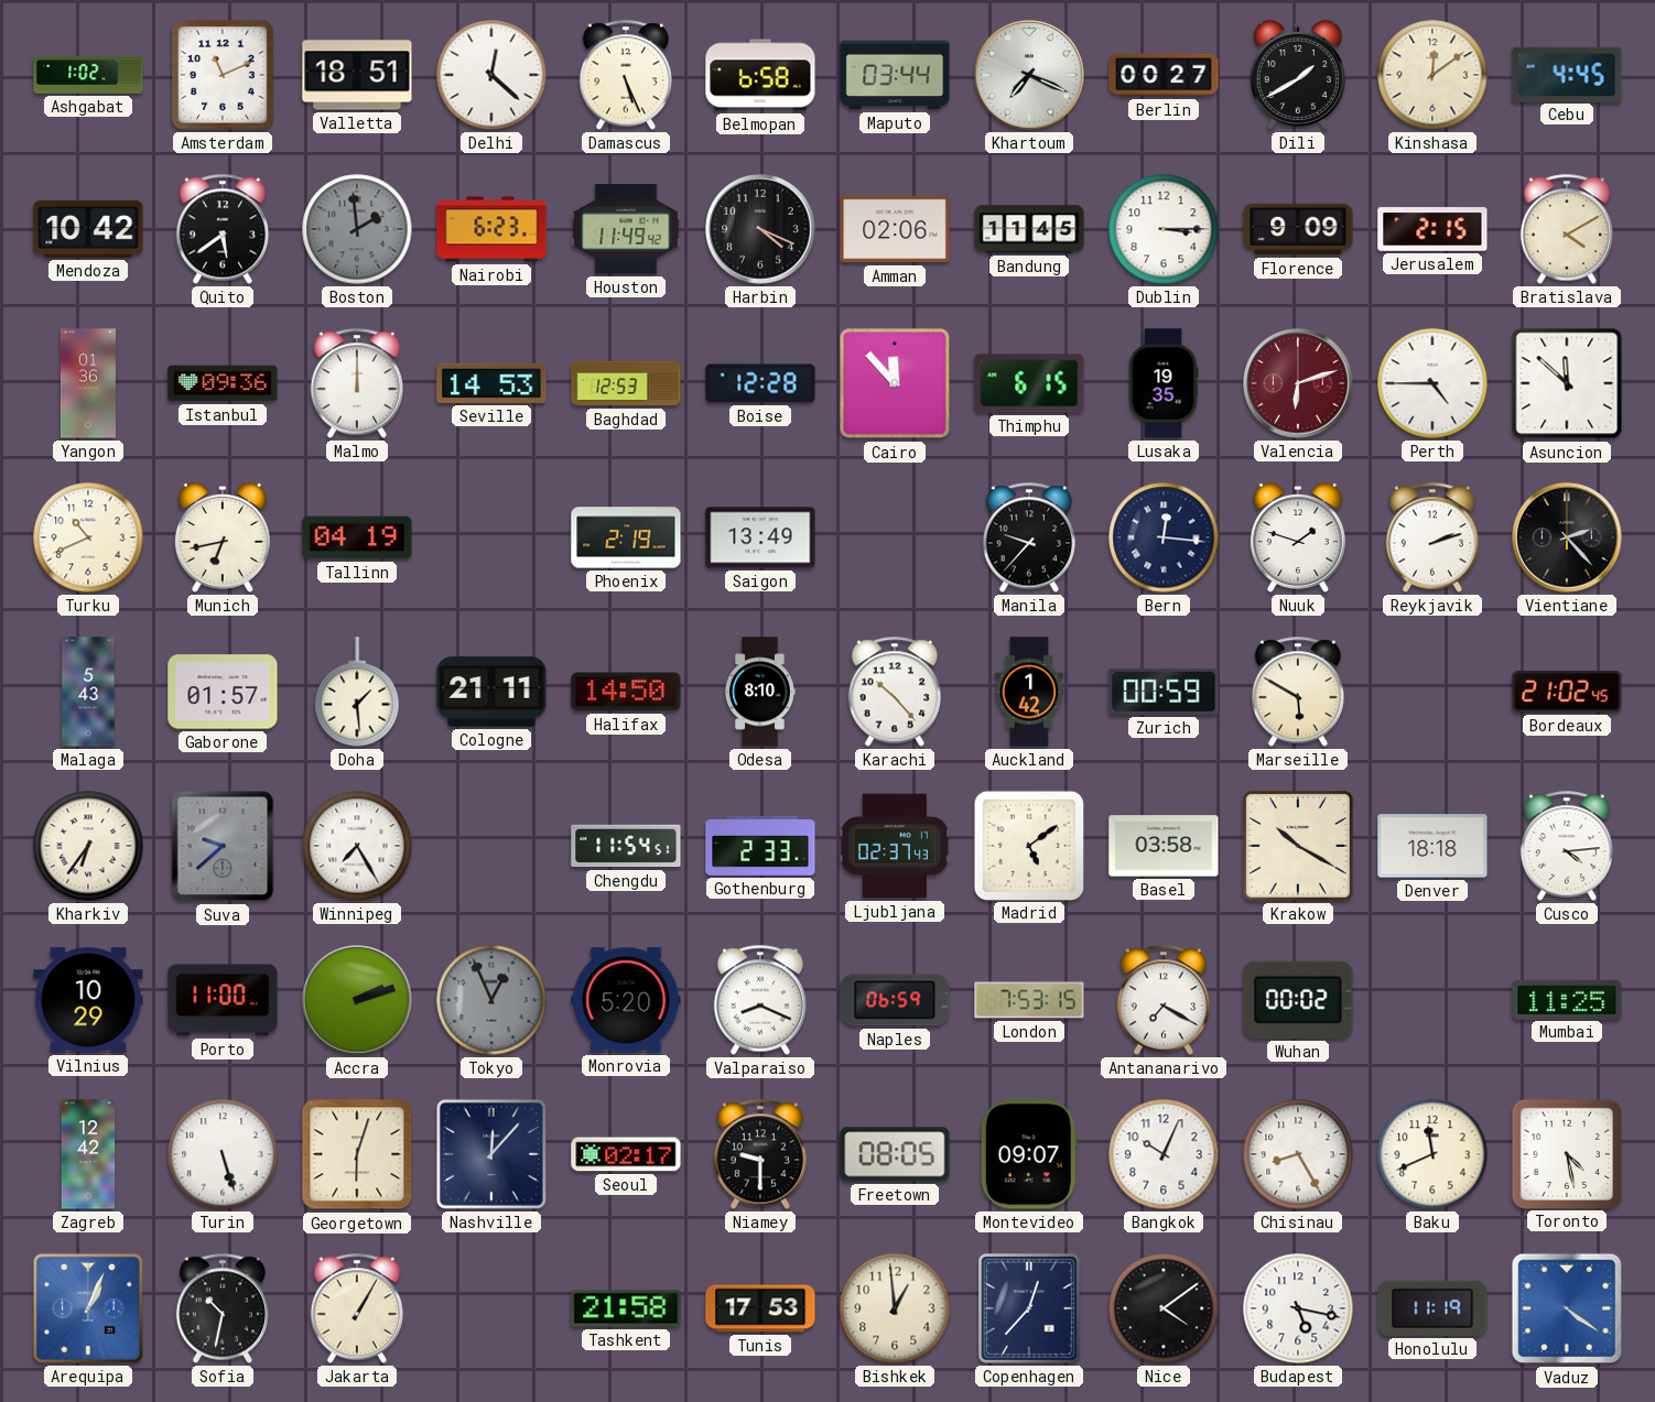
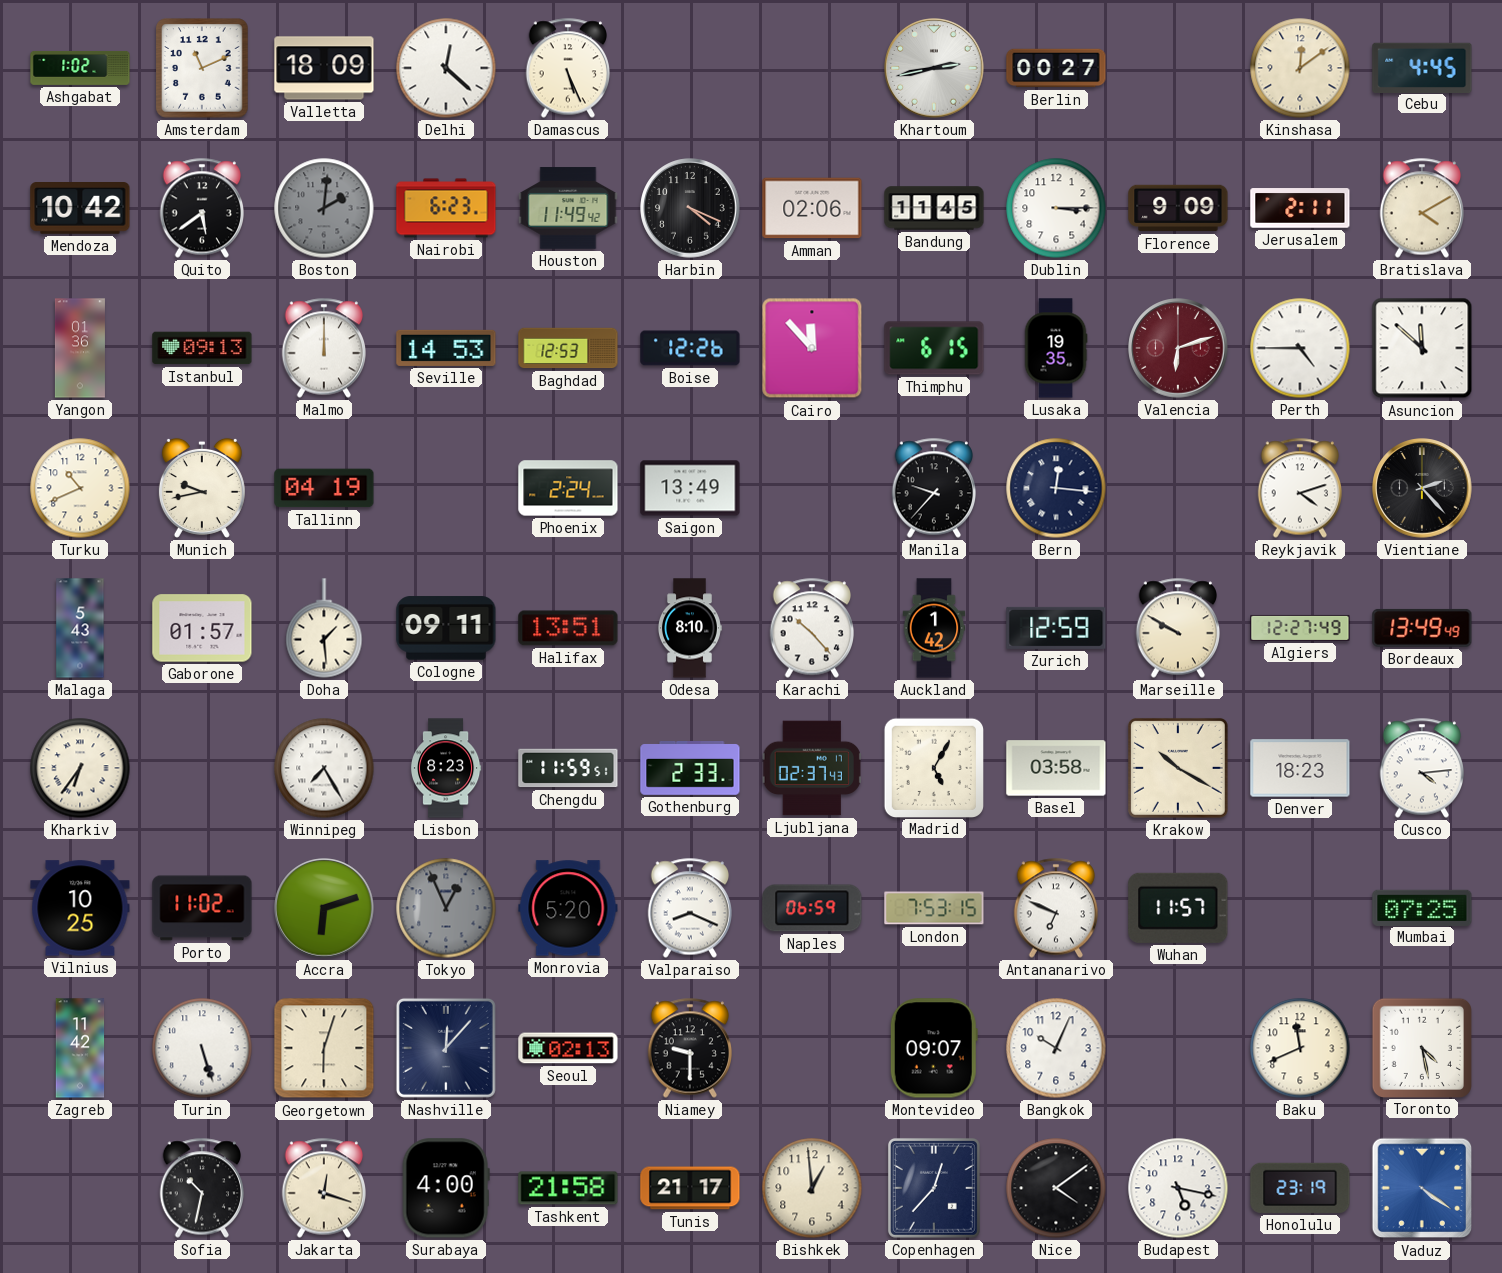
Valletta: 18:51 -> 18:09
Belmopan: 6:58 -> none
Maputo: 03:44 -> none
Khartoum: 7:19 -> 2:43
Dili: 1:40 -> none
Boston: 1:59 -> 2:01
Jerusalem: 2:15 -> 2:11
Istanbul: 09:36 -> 09:13
Boise: 12:28 -> 12:26
Munich: 6:43 -> 9:43
Phoenix: 2:19 -> 2:24
Nuuk: 1:48 -> none
Reykjavik: 2:12 -> 4:12
Cologne: 21:11 -> 09:11
Halifax: 14:50 -> 13:51
Zurich: 00:59 -> 12:59
Marseille: 5:50 -> 9:50
Algiers: none -> 12:27
Bordeaux: 21:02 -> 13:49
Suva: 9:38 -> none
Lisbon: none -> 8:23
Chengdu: 11:54 -> 11:59
Madrid: 5:09 -> 5:05
Denver: 18:18 -> 18:23
Vilnius: 10:29 -> 10:25
Porto: 11:00 -> 11:02
Accra: 2:12 -> 6:12
Antananarivo: 7:20 -> 6:49
Wuhan: 00:02 -> 11:57
Mumbai: 11:25 -> 07:25
Zagreb: 12:42 -> 11:42
Seoul: 02:17 -> 02:13
Freetown: 08:05 -> none
Chisinau: 8:25 -> none
Arequipa: 1:04 -> none
Jakarta: 1:05 -> 12:18
Surabaya: none -> 4:00
Tunis: 17:53 -> 21:17
Honolulu: 11:19 -> 23:19
